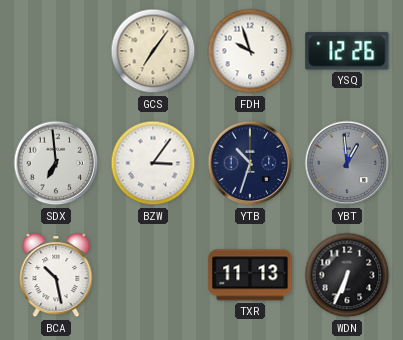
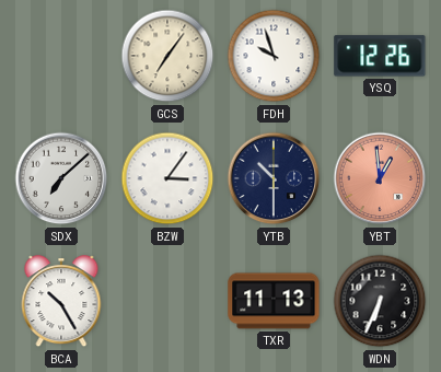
SDX: 6:59 -> 7:08
YTB: 10:33 -> 10:30
YBT dial: grey -> salmon
BCA: 10:28 -> 10:25
